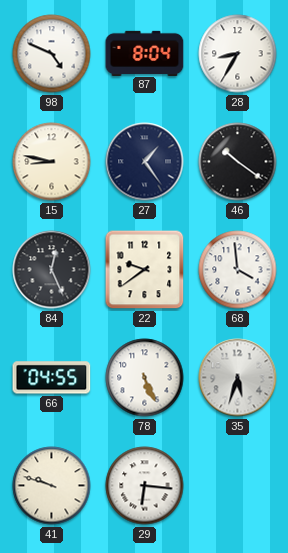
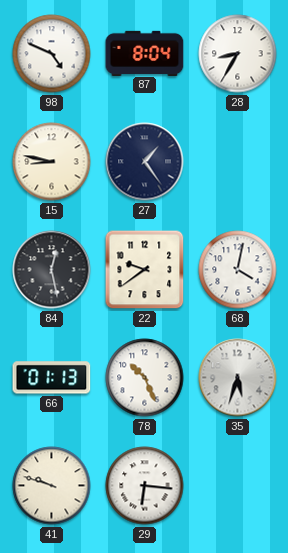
46: 10:21 -> none
84: 12:26 -> 12:28
68: 3:59 -> 4:02
66: 04:55 -> 01:13
78: 5:26 -> 10:26
